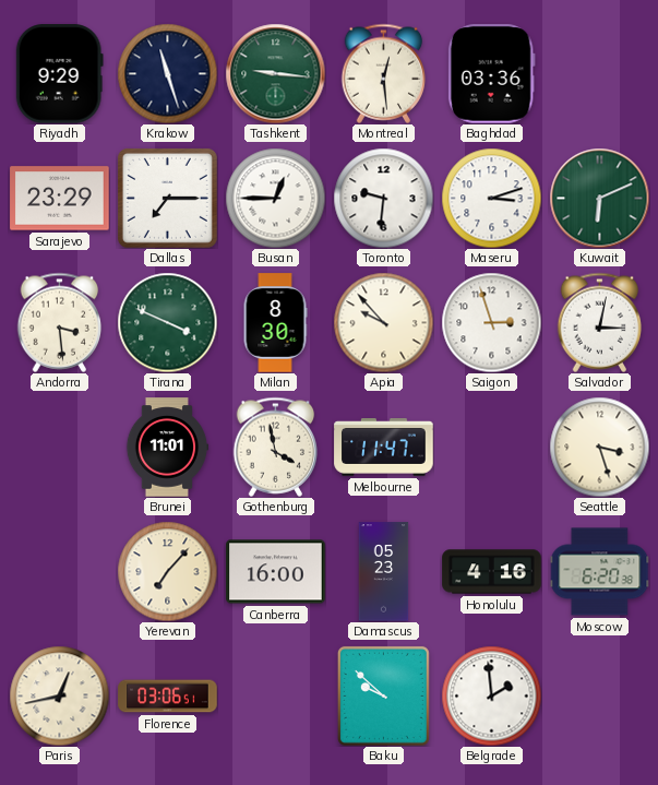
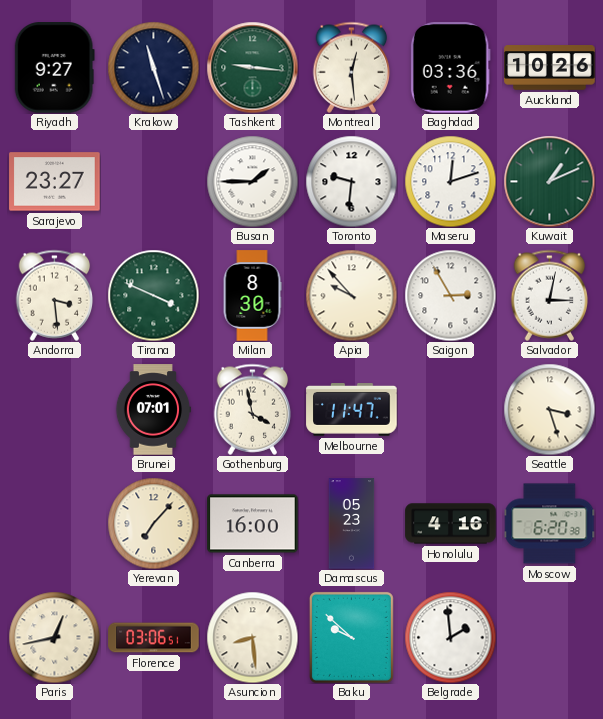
Riyadh: 9:29 -> 9:27
Auckland: none -> 10:26
Sarajevo: 23:29 -> 23:27
Dallas: 7:15 -> none
Busan: 12:45 -> 1:45
Maseru: 3:12 -> 12:12
Kuwait: 6:11 -> 1:11
Saigon: 2:57 -> 2:55
Brunei: 11:01 -> 07:01
Asuncion: none -> 8:29
